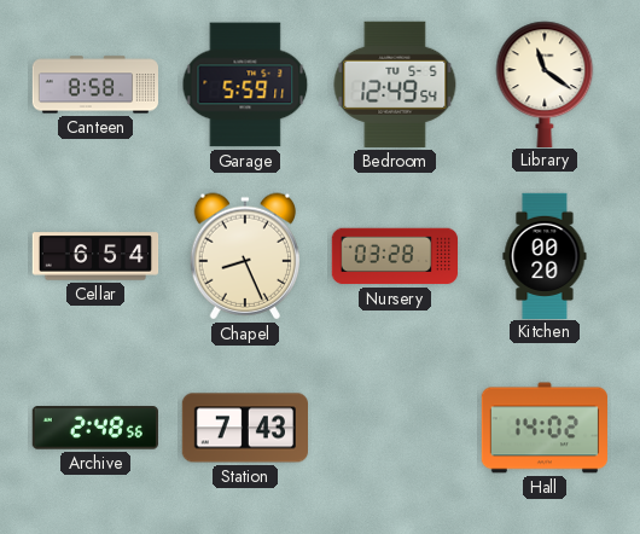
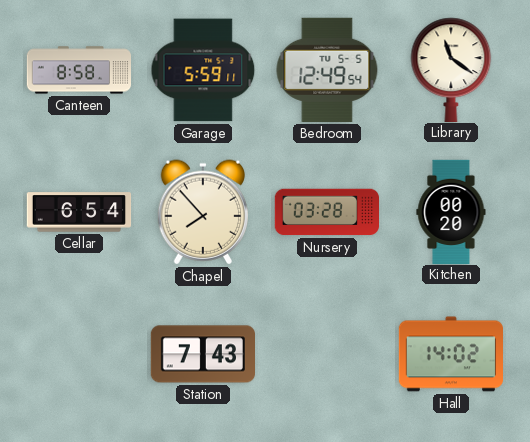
Chapel: 8:26 -> 7:53
Archive: 2:48 -> none
